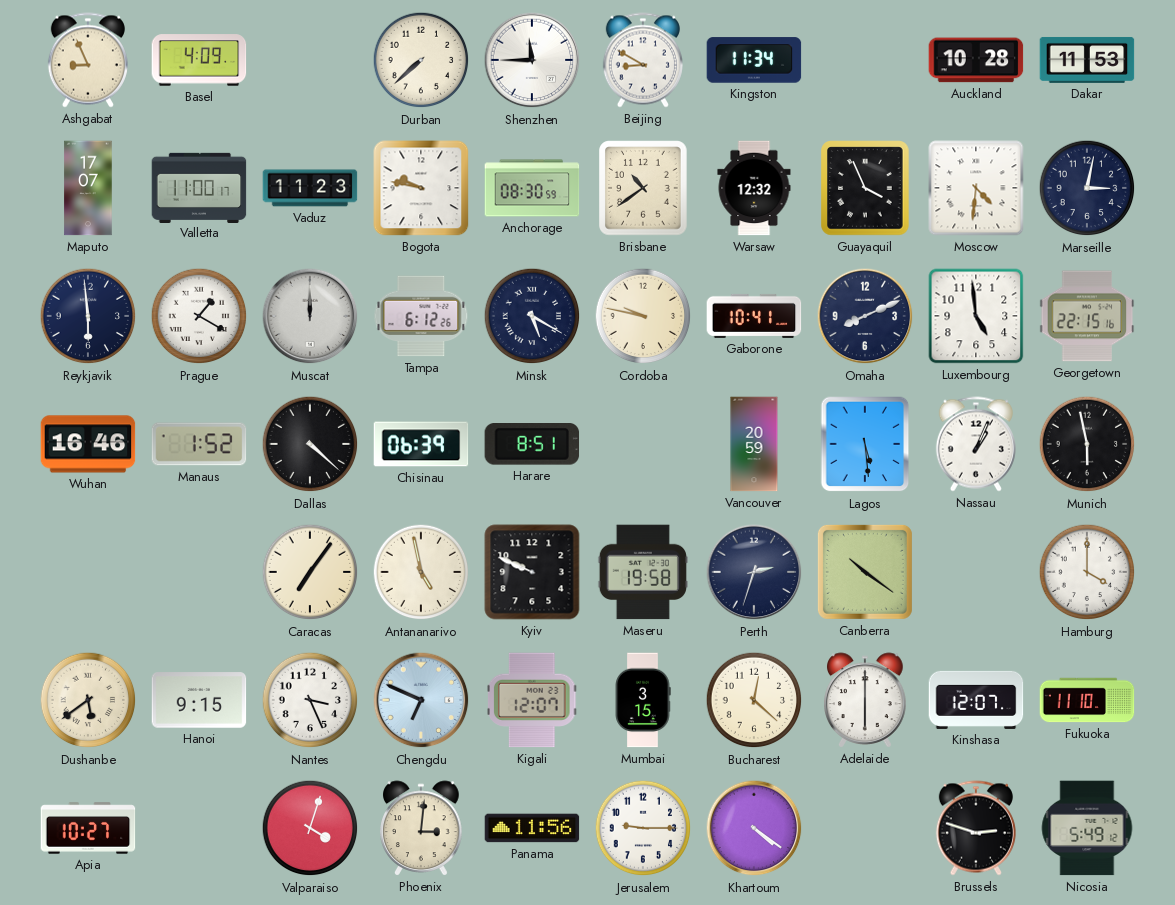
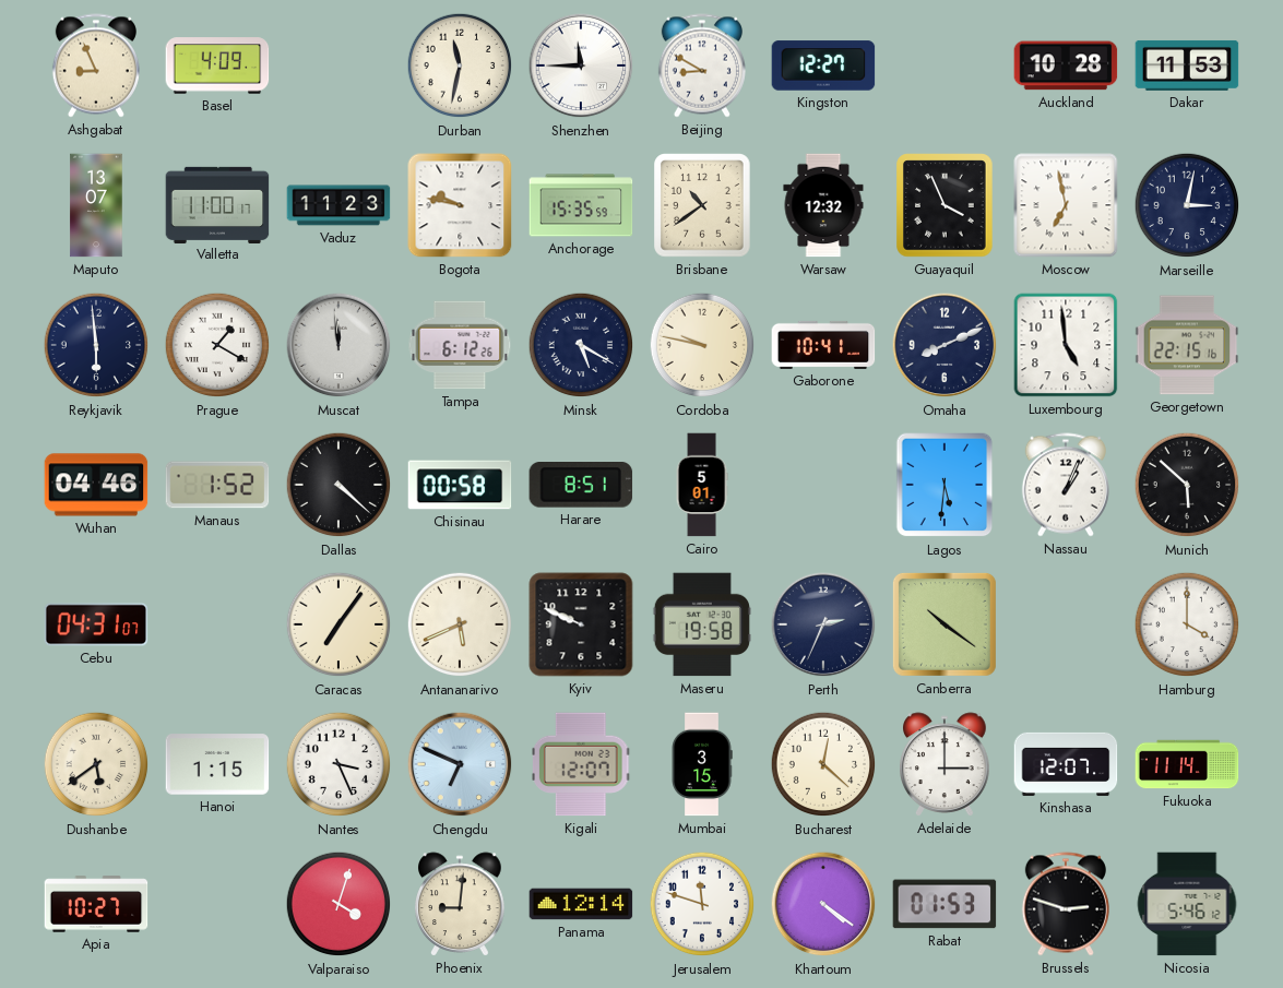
Durban: 7:38 -> 11:32
Kingston: 11:34 -> 12:27
Maputo: 17:07 -> 13:07
Anchorage: 08:30 -> 15:35
Moscow: 4:31 -> 6:58
Muscat: 12:00 -> 11:59
Wuhan: 16:46 -> 04:46
Chisinau: 06:39 -> 00:58
Cairo: none -> 5:01
Vancouver: 20:59 -> none
Lagos: 5:29 -> 5:31
Munich: 5:58 -> 5:52
Cebu: none -> 04:31
Antananarivo: 4:58 -> 5:41
Perth: 2:33 -> 2:34
Hanoi: 9:15 -> 1:15
Adelaide: 6:00 -> 3:00
Fukuoka: 11:10 -> 11:14
Phoenix: 3:01 -> 9:01
Panama: 11:56 -> 12:14
Jerusalem: 9:15 -> 11:48
Rabat: none -> 01:53
Nicosia: 5:49 -> 5:46
